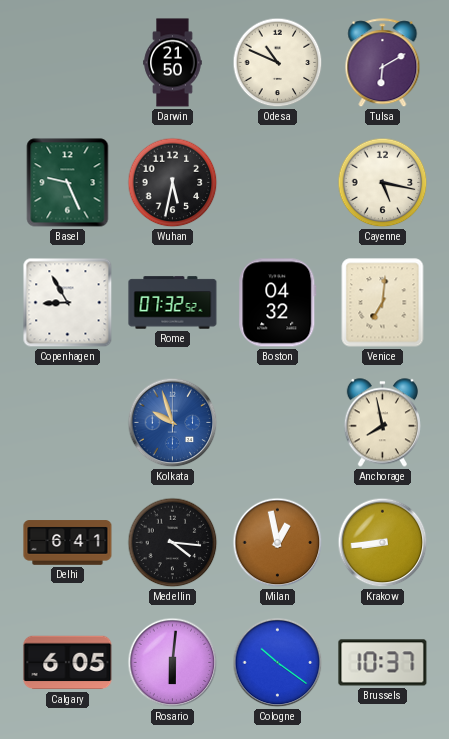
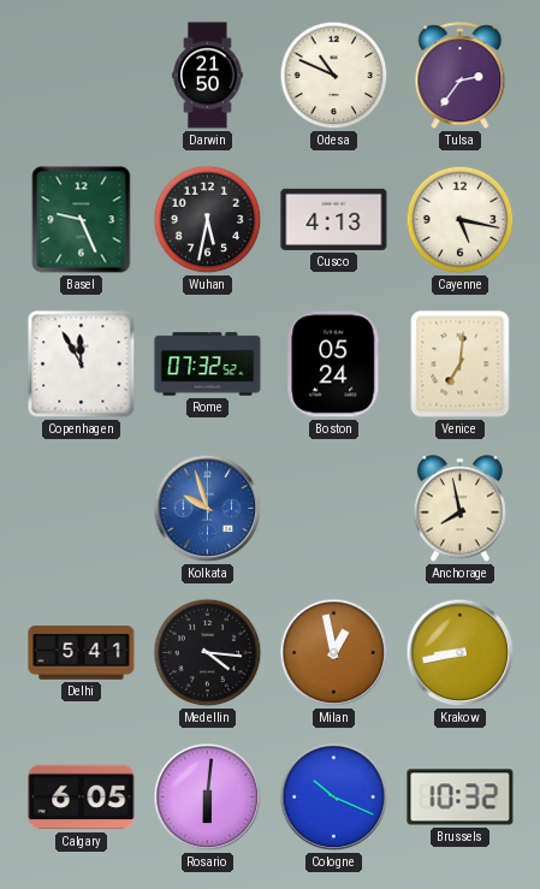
Tulsa: 6:10 -> 2:36
Cusco: none -> 4:13
Copenhagen: 8:55 -> 11:55
Boston: 04:32 -> 05:24
Delhi: 6:41 -> 5:41
Krakow: 8:44 -> 8:43
Cologne: 10:21 -> 10:19
Brussels: 10:37 -> 10:32
